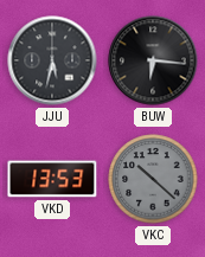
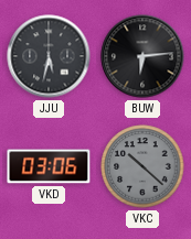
BUW: 6:16 -> 6:14
VKD: 13:53 -> 03:06
